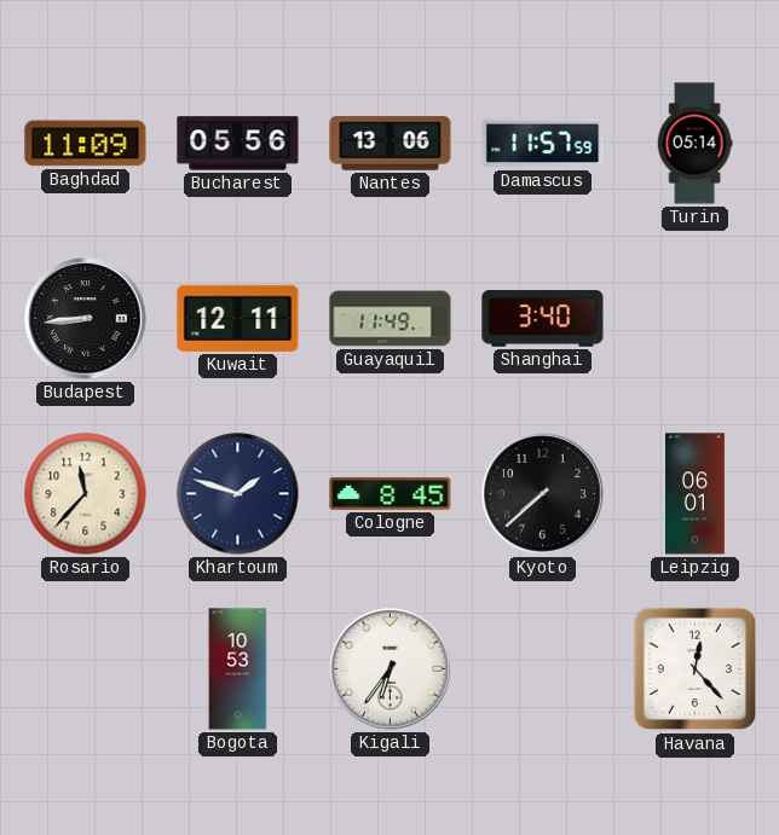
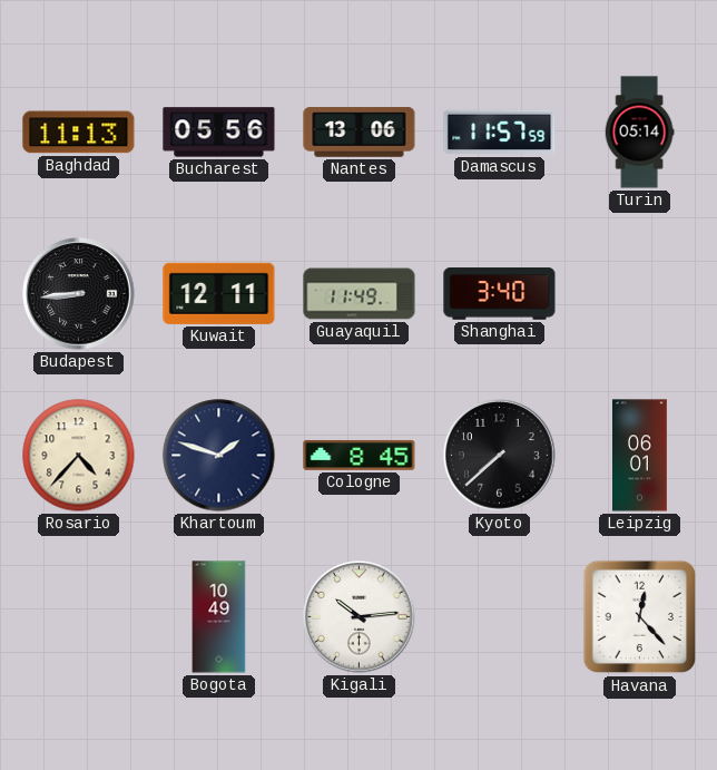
Baghdad: 11:09 -> 11:13
Rosario: 11:37 -> 4:37
Bogota: 10:53 -> 10:49
Kigali: 6:36 -> 10:14
